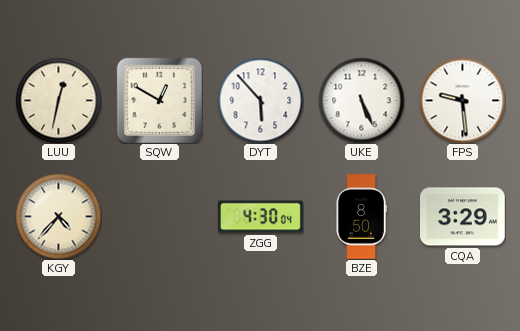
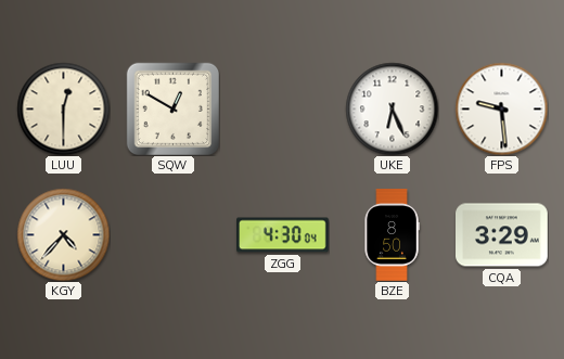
LUU: 12:32 -> 12:30
DYT: 5:53 -> none
UKE: 5:26 -> 6:26
